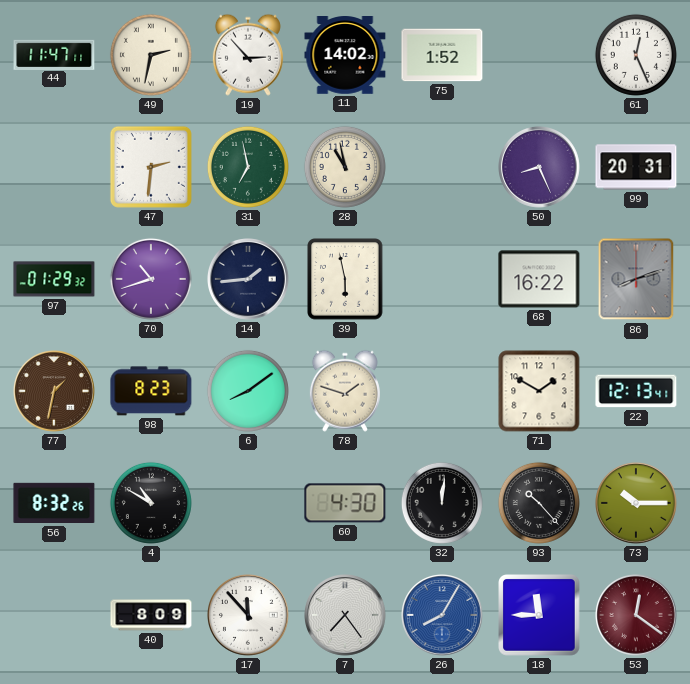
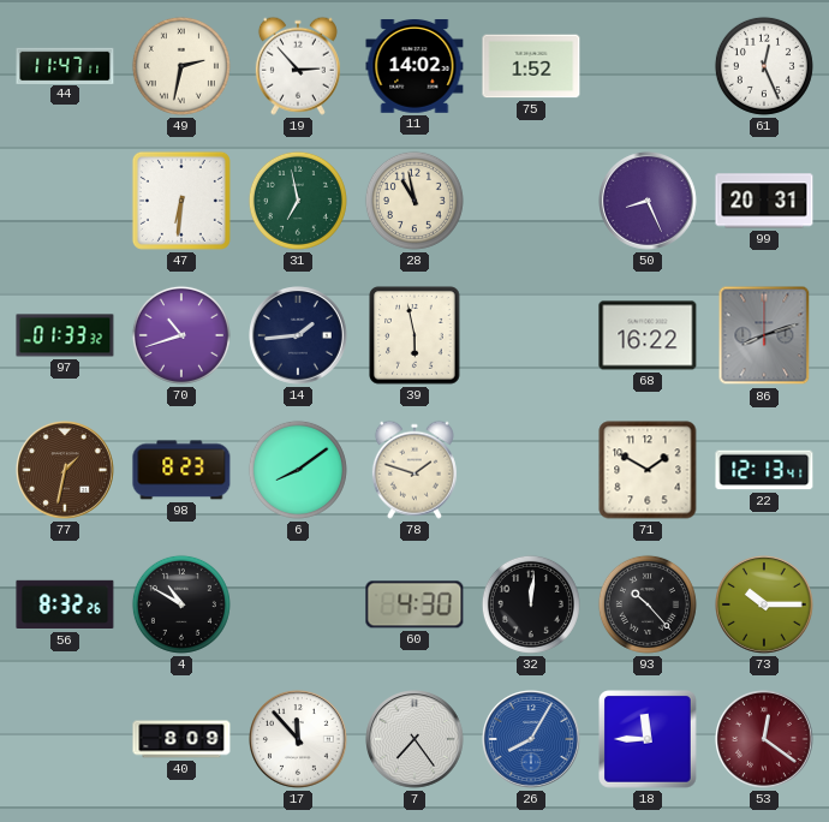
47: 2:31 -> 6:31
97: 01:29 -> 01:33
